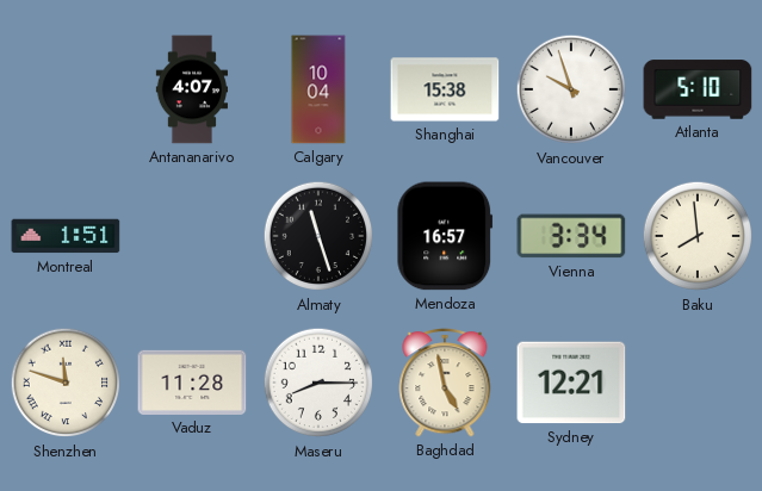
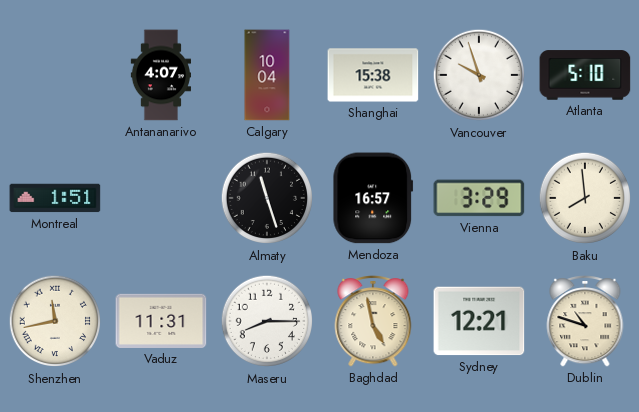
Vienna: 3:34 -> 3:29
Shenzhen: 11:48 -> 11:43
Vaduz: 11:28 -> 11:31
Dublin: none -> 10:48
